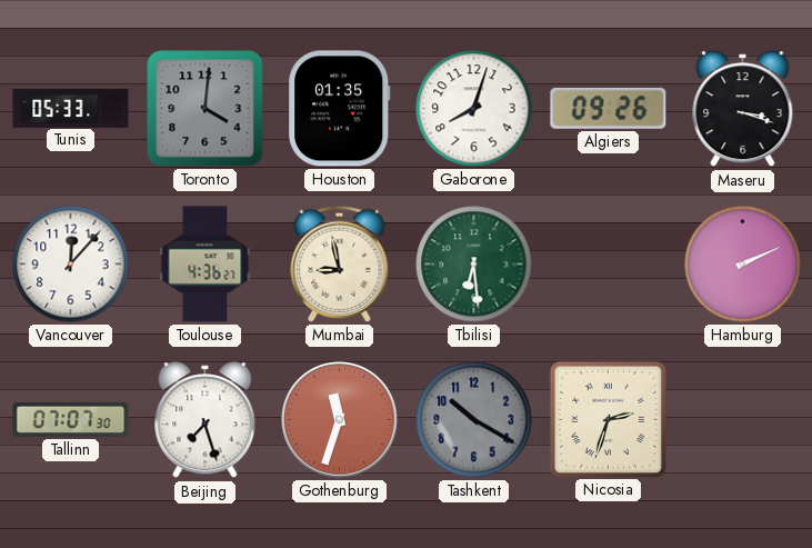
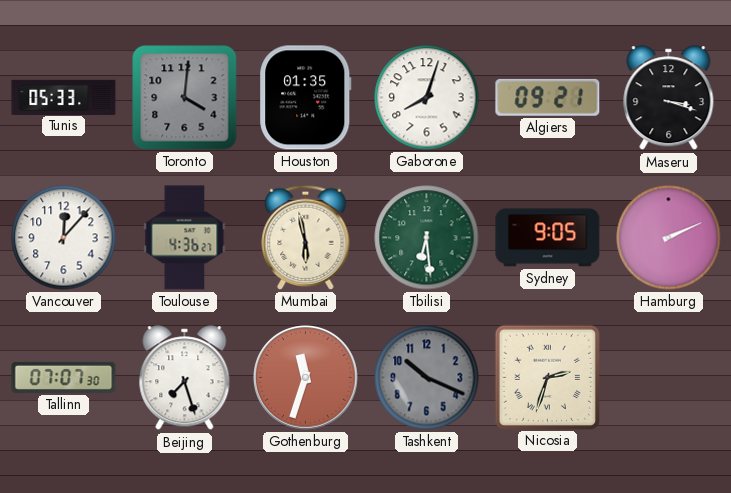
Algiers: 09:26 -> 09:21
Mumbai: 8:58 -> 5:58
Sydney: none -> 9:05
Tashkent: 10:20 -> 10:19
